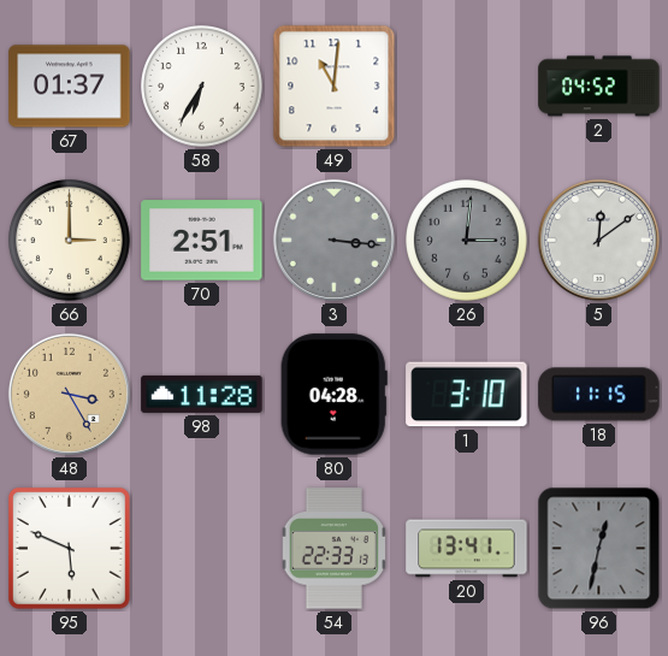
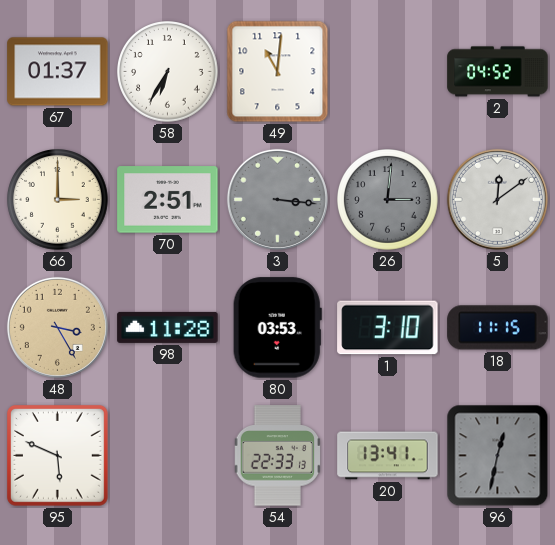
80: 04:28 -> 03:53
